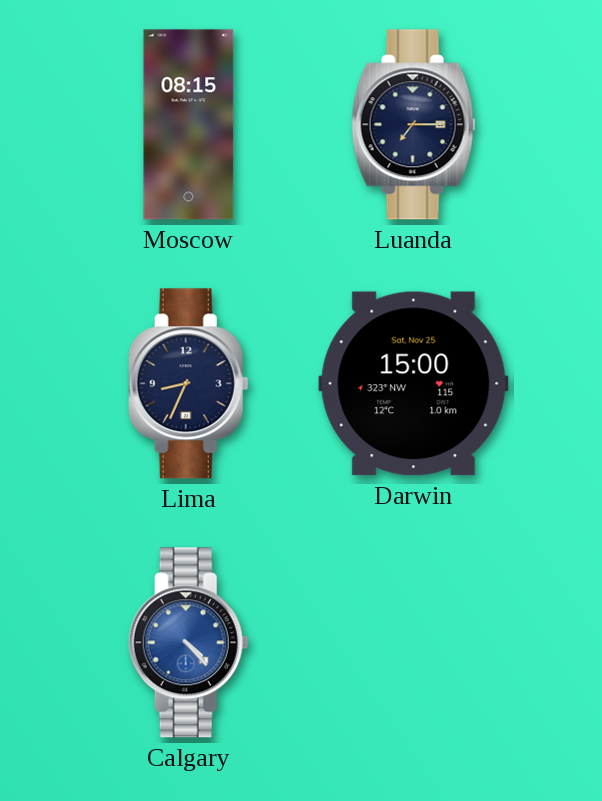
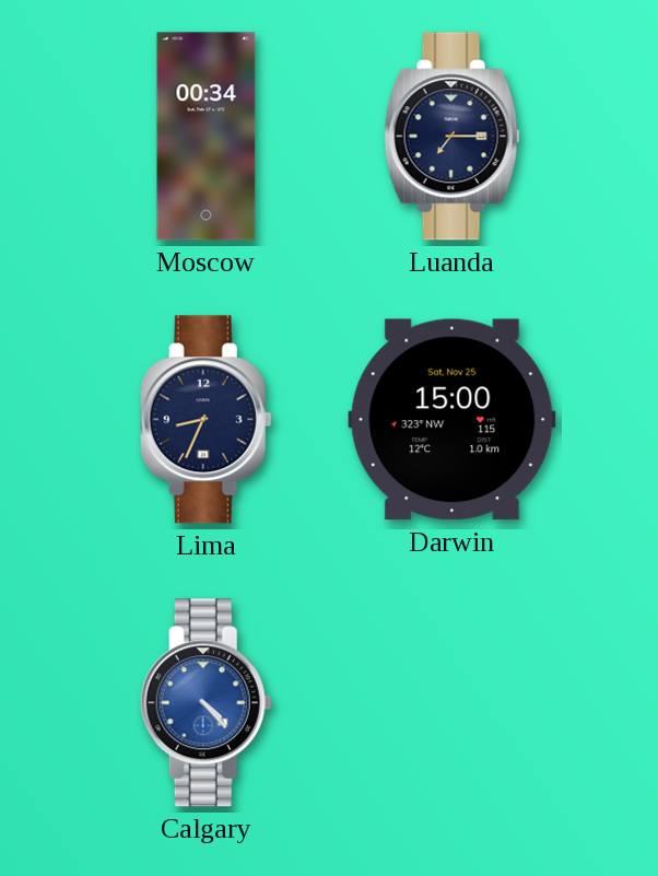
Moscow: 08:15 -> 00:34
